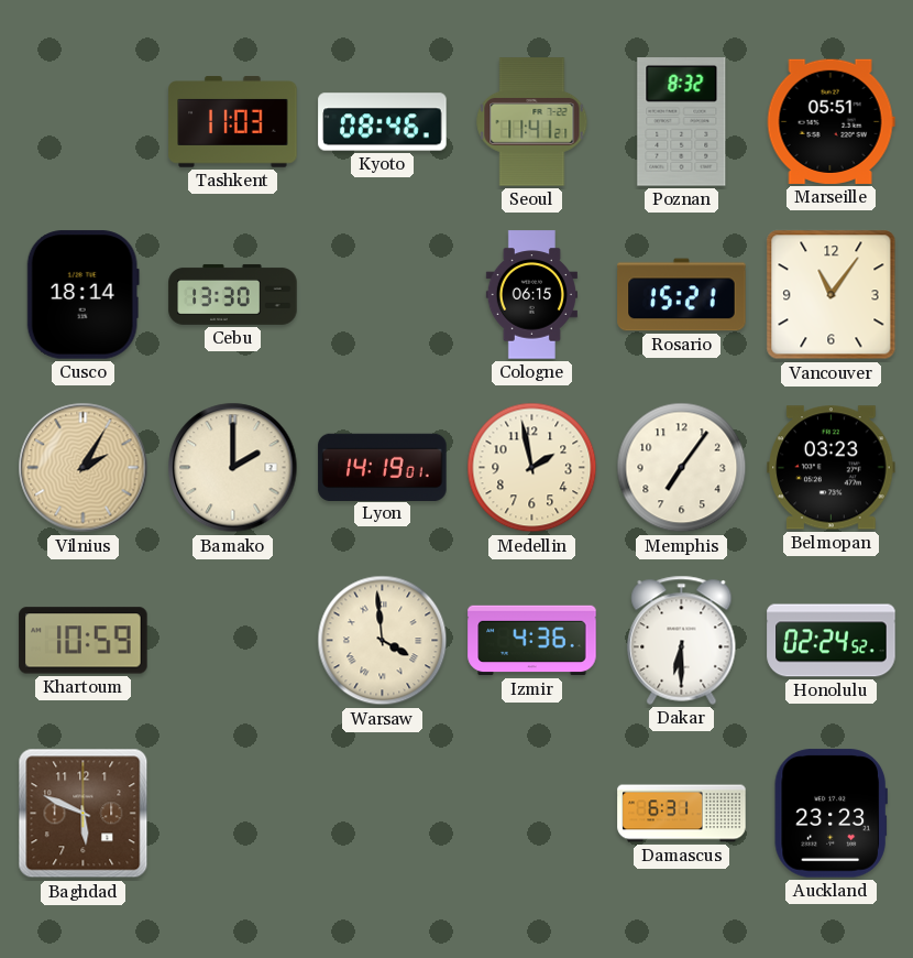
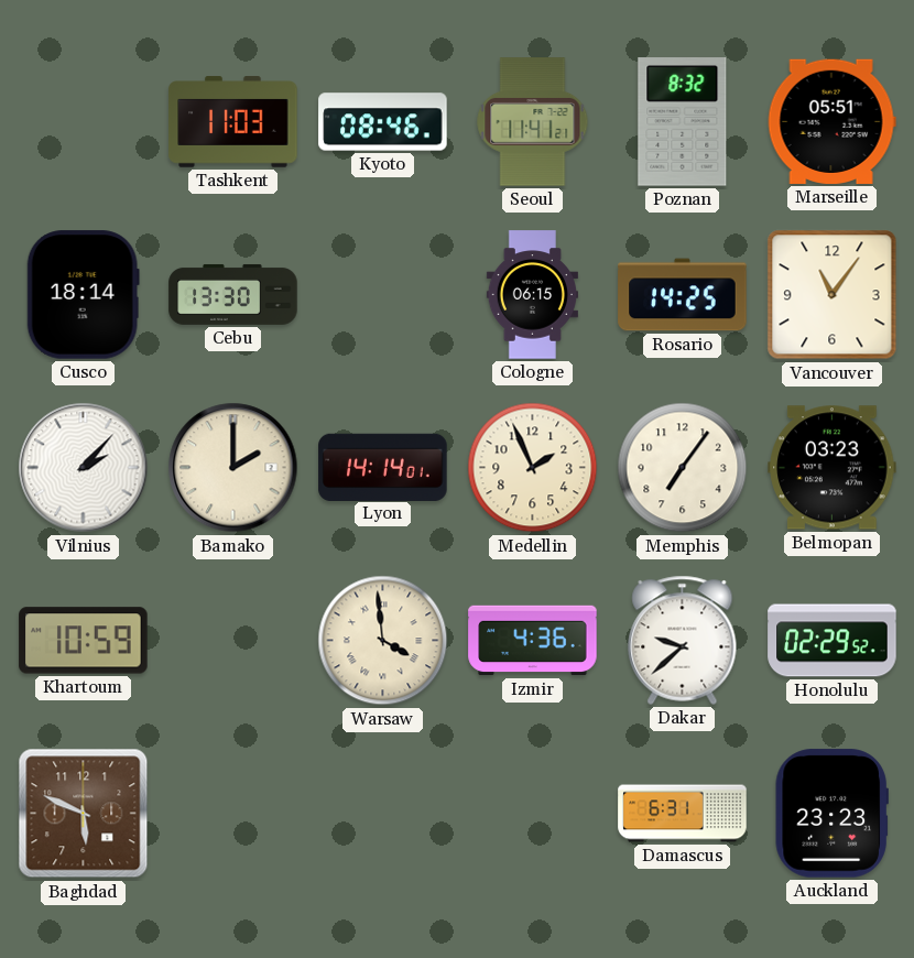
Rosario: 15:21 -> 14:25
Vilnius: 2:05 -> 2:07
Vilnius dial: champagne -> white
Lyon: 14:19 -> 14:14
Medellin: 1:58 -> 1:56
Dakar: 6:30 -> 9:38
Honolulu: 02:24 -> 02:29
